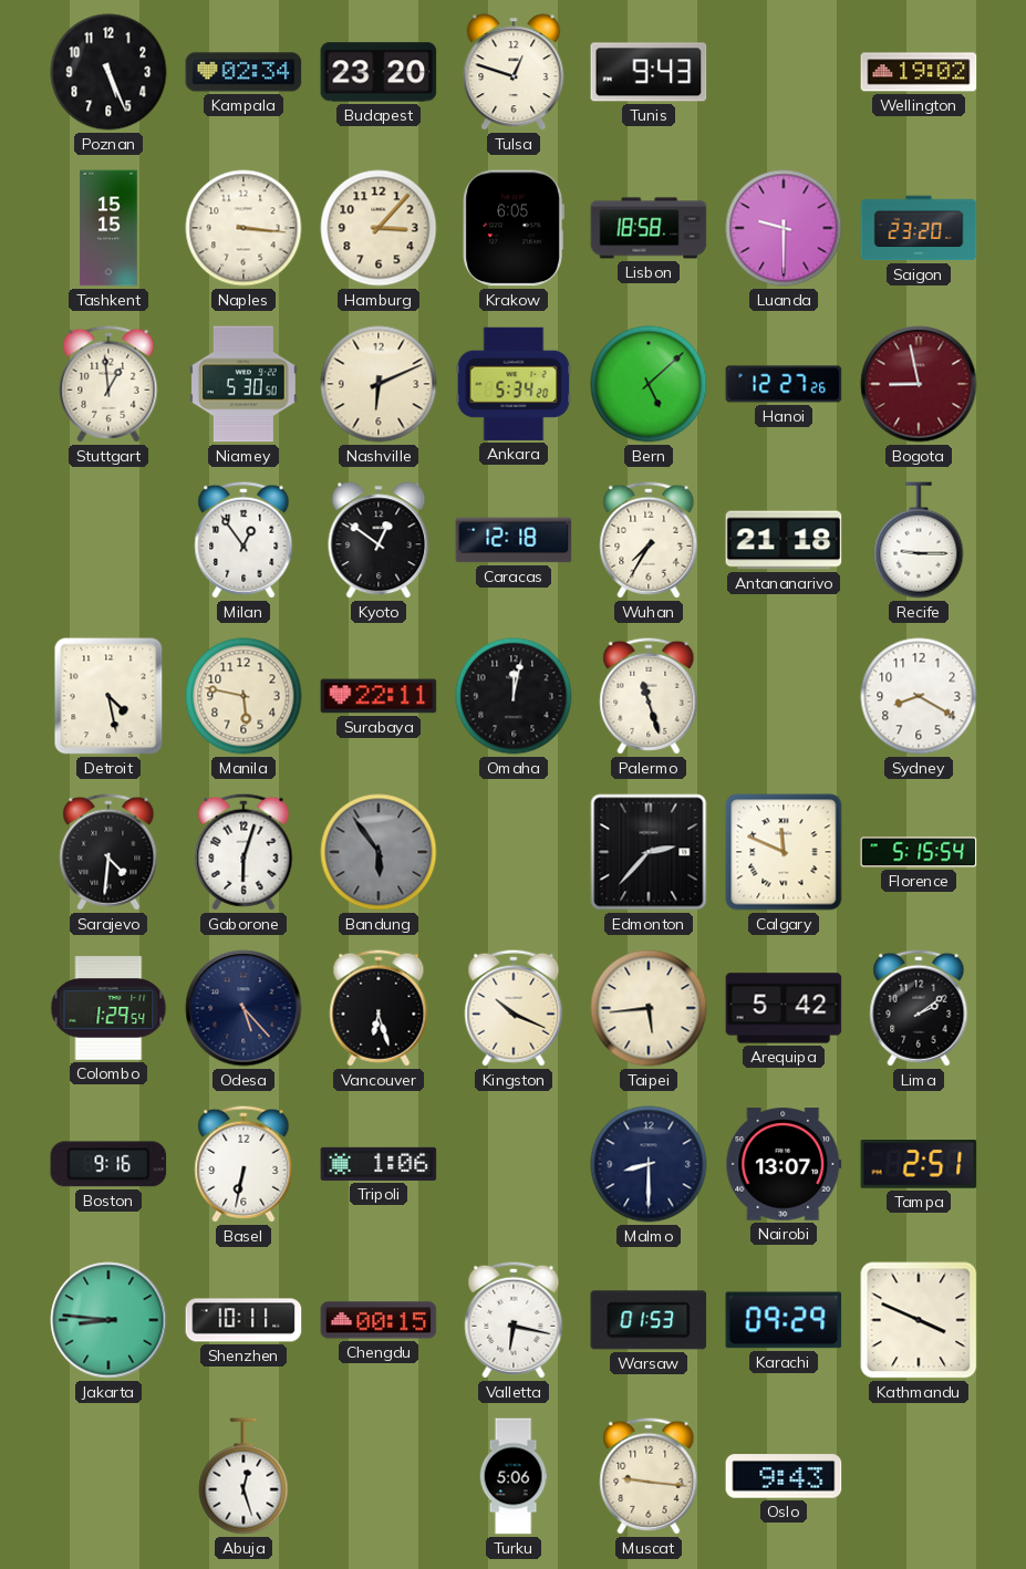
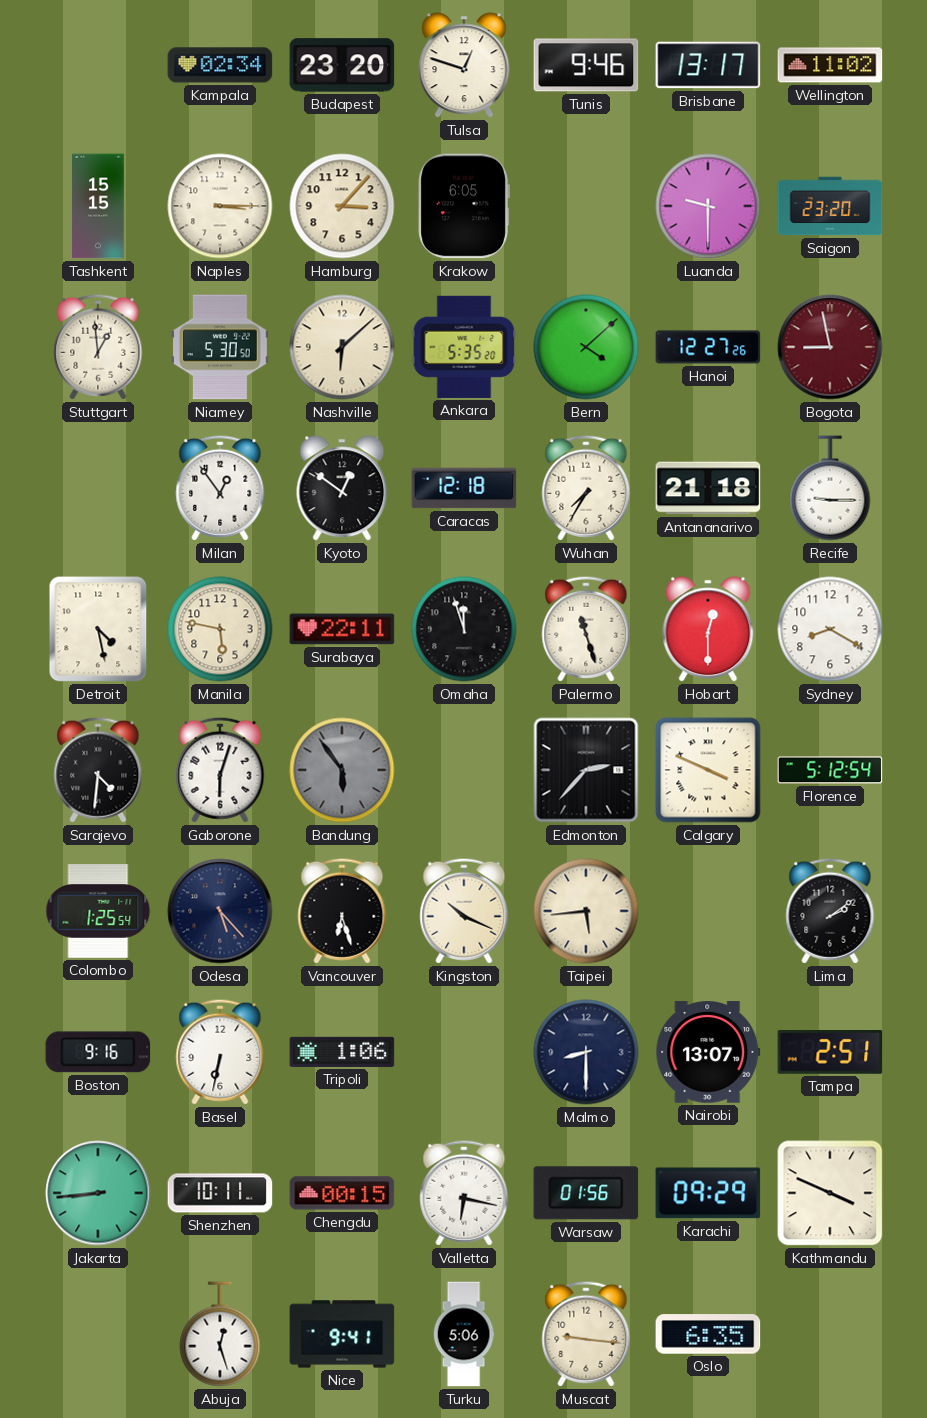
Poznan: 5:26 -> none
Tunis: 9:43 -> 9:46
Brisbane: none -> 13:17
Wellington: 19:02 -> 11:02
Naples: 3:16 -> 3:15
Lisbon: 18:58 -> none
Nashville: 6:11 -> 6:08
Ankara: 5:34 -> 5:35
Bern: 5:08 -> 4:08
Omaha: 12:02 -> 11:57
Hobart: none -> 12:30
Calgary: 11:49 -> 3:49
Florence: 5:15 -> 5:12
Colombo: 1:29 -> 1:25
Arequipa: 5:42 -> none
Jakarta: 8:46 -> 8:44
Warsaw: 01:53 -> 01:56
Nice: none -> 9:41
Oslo: 9:43 -> 6:35
